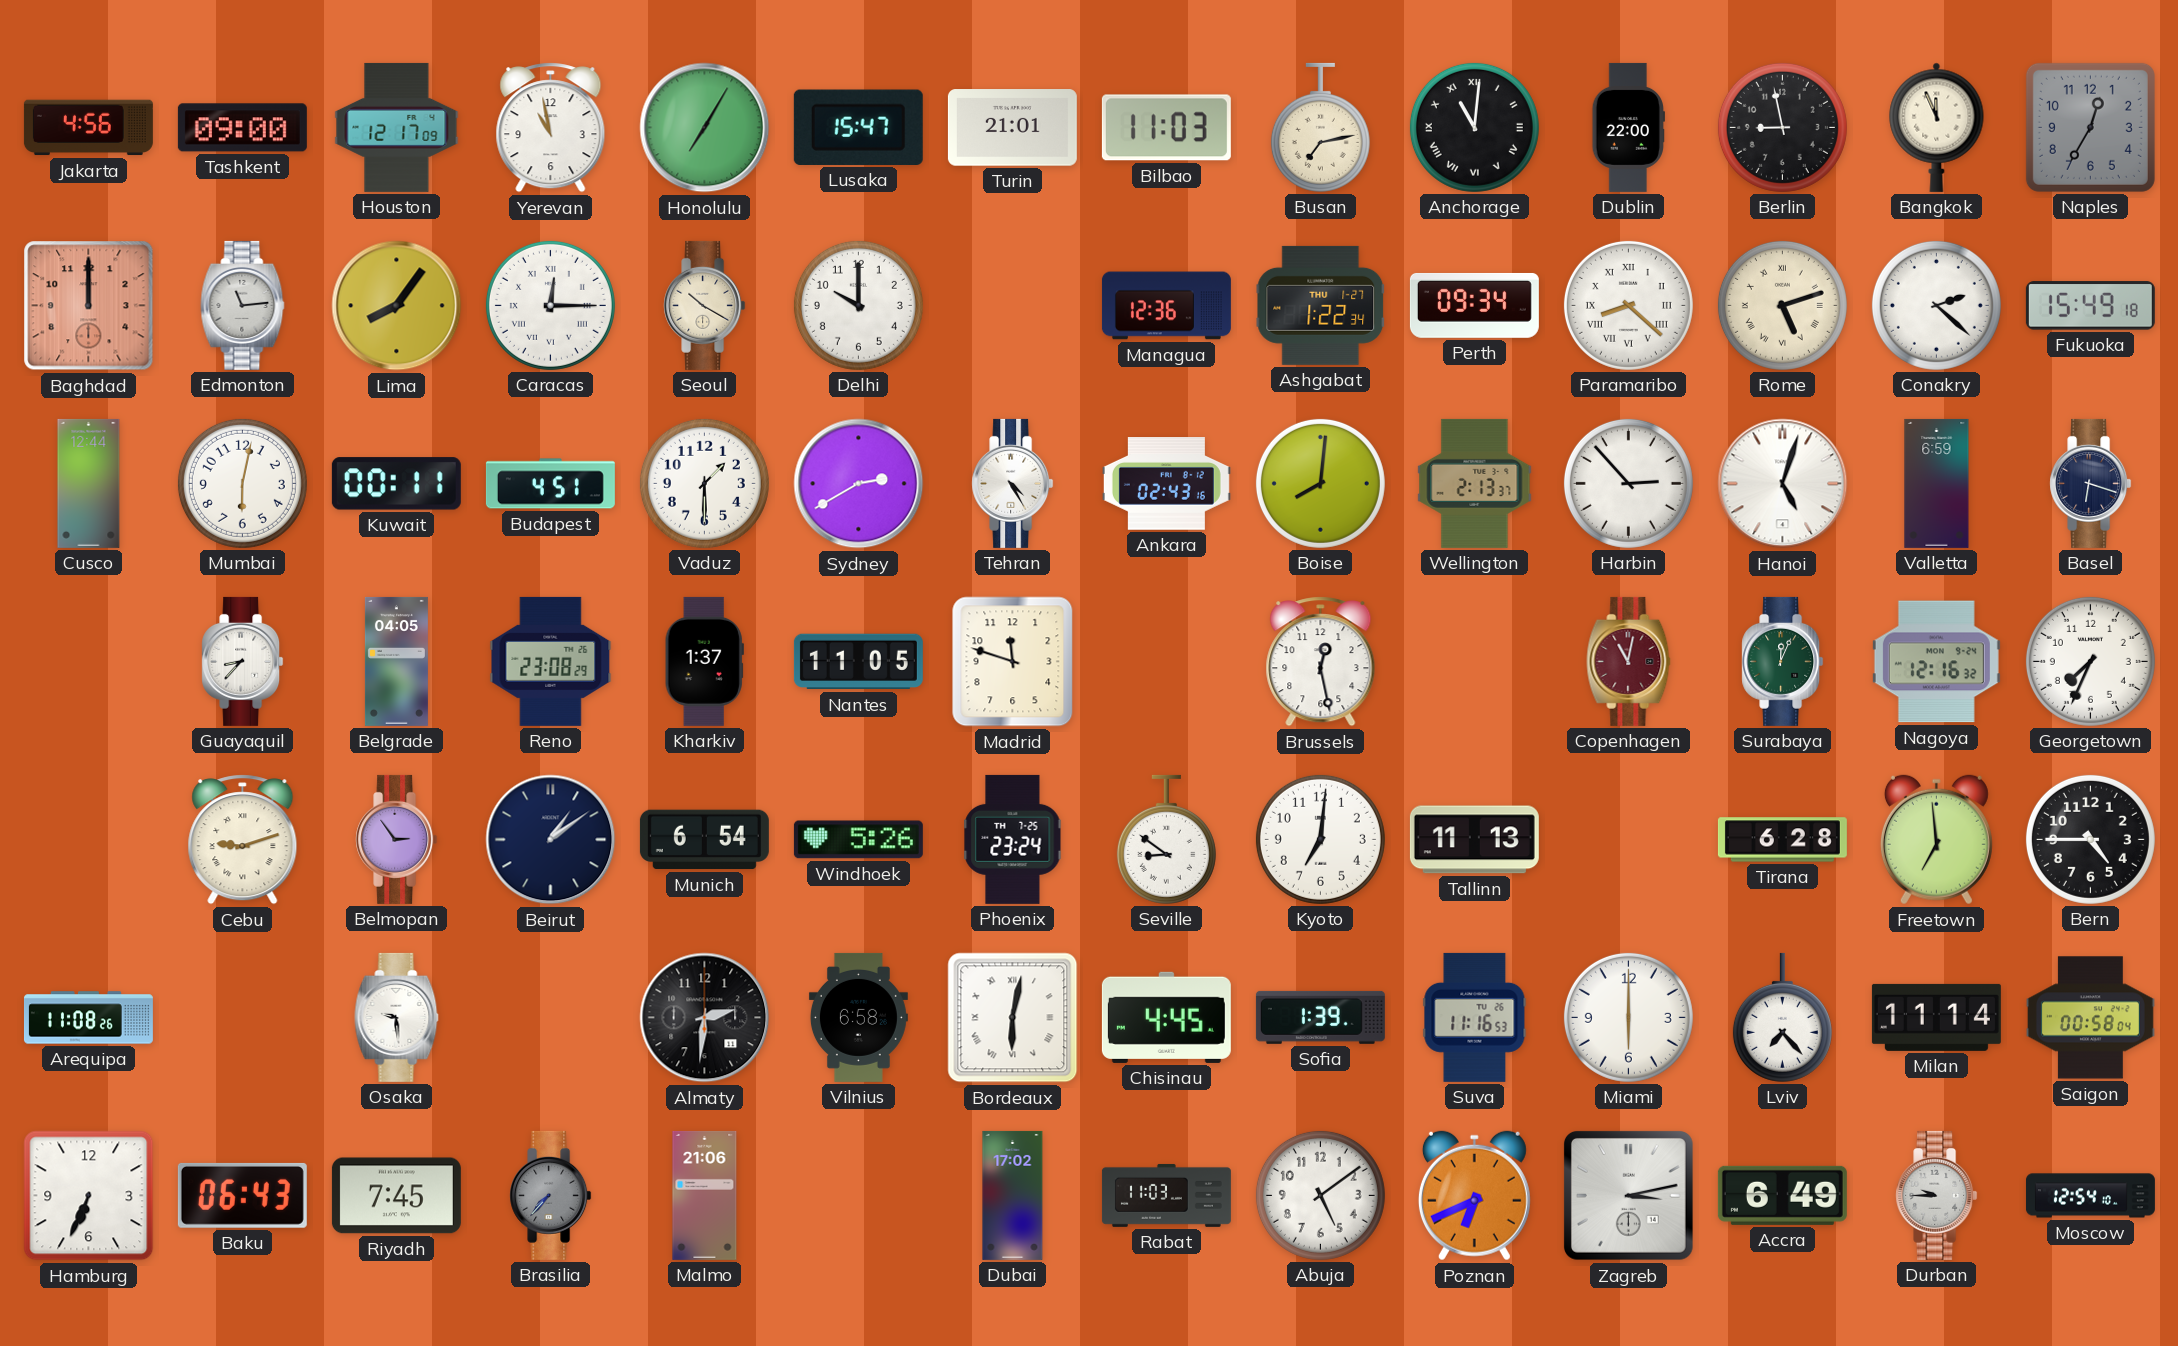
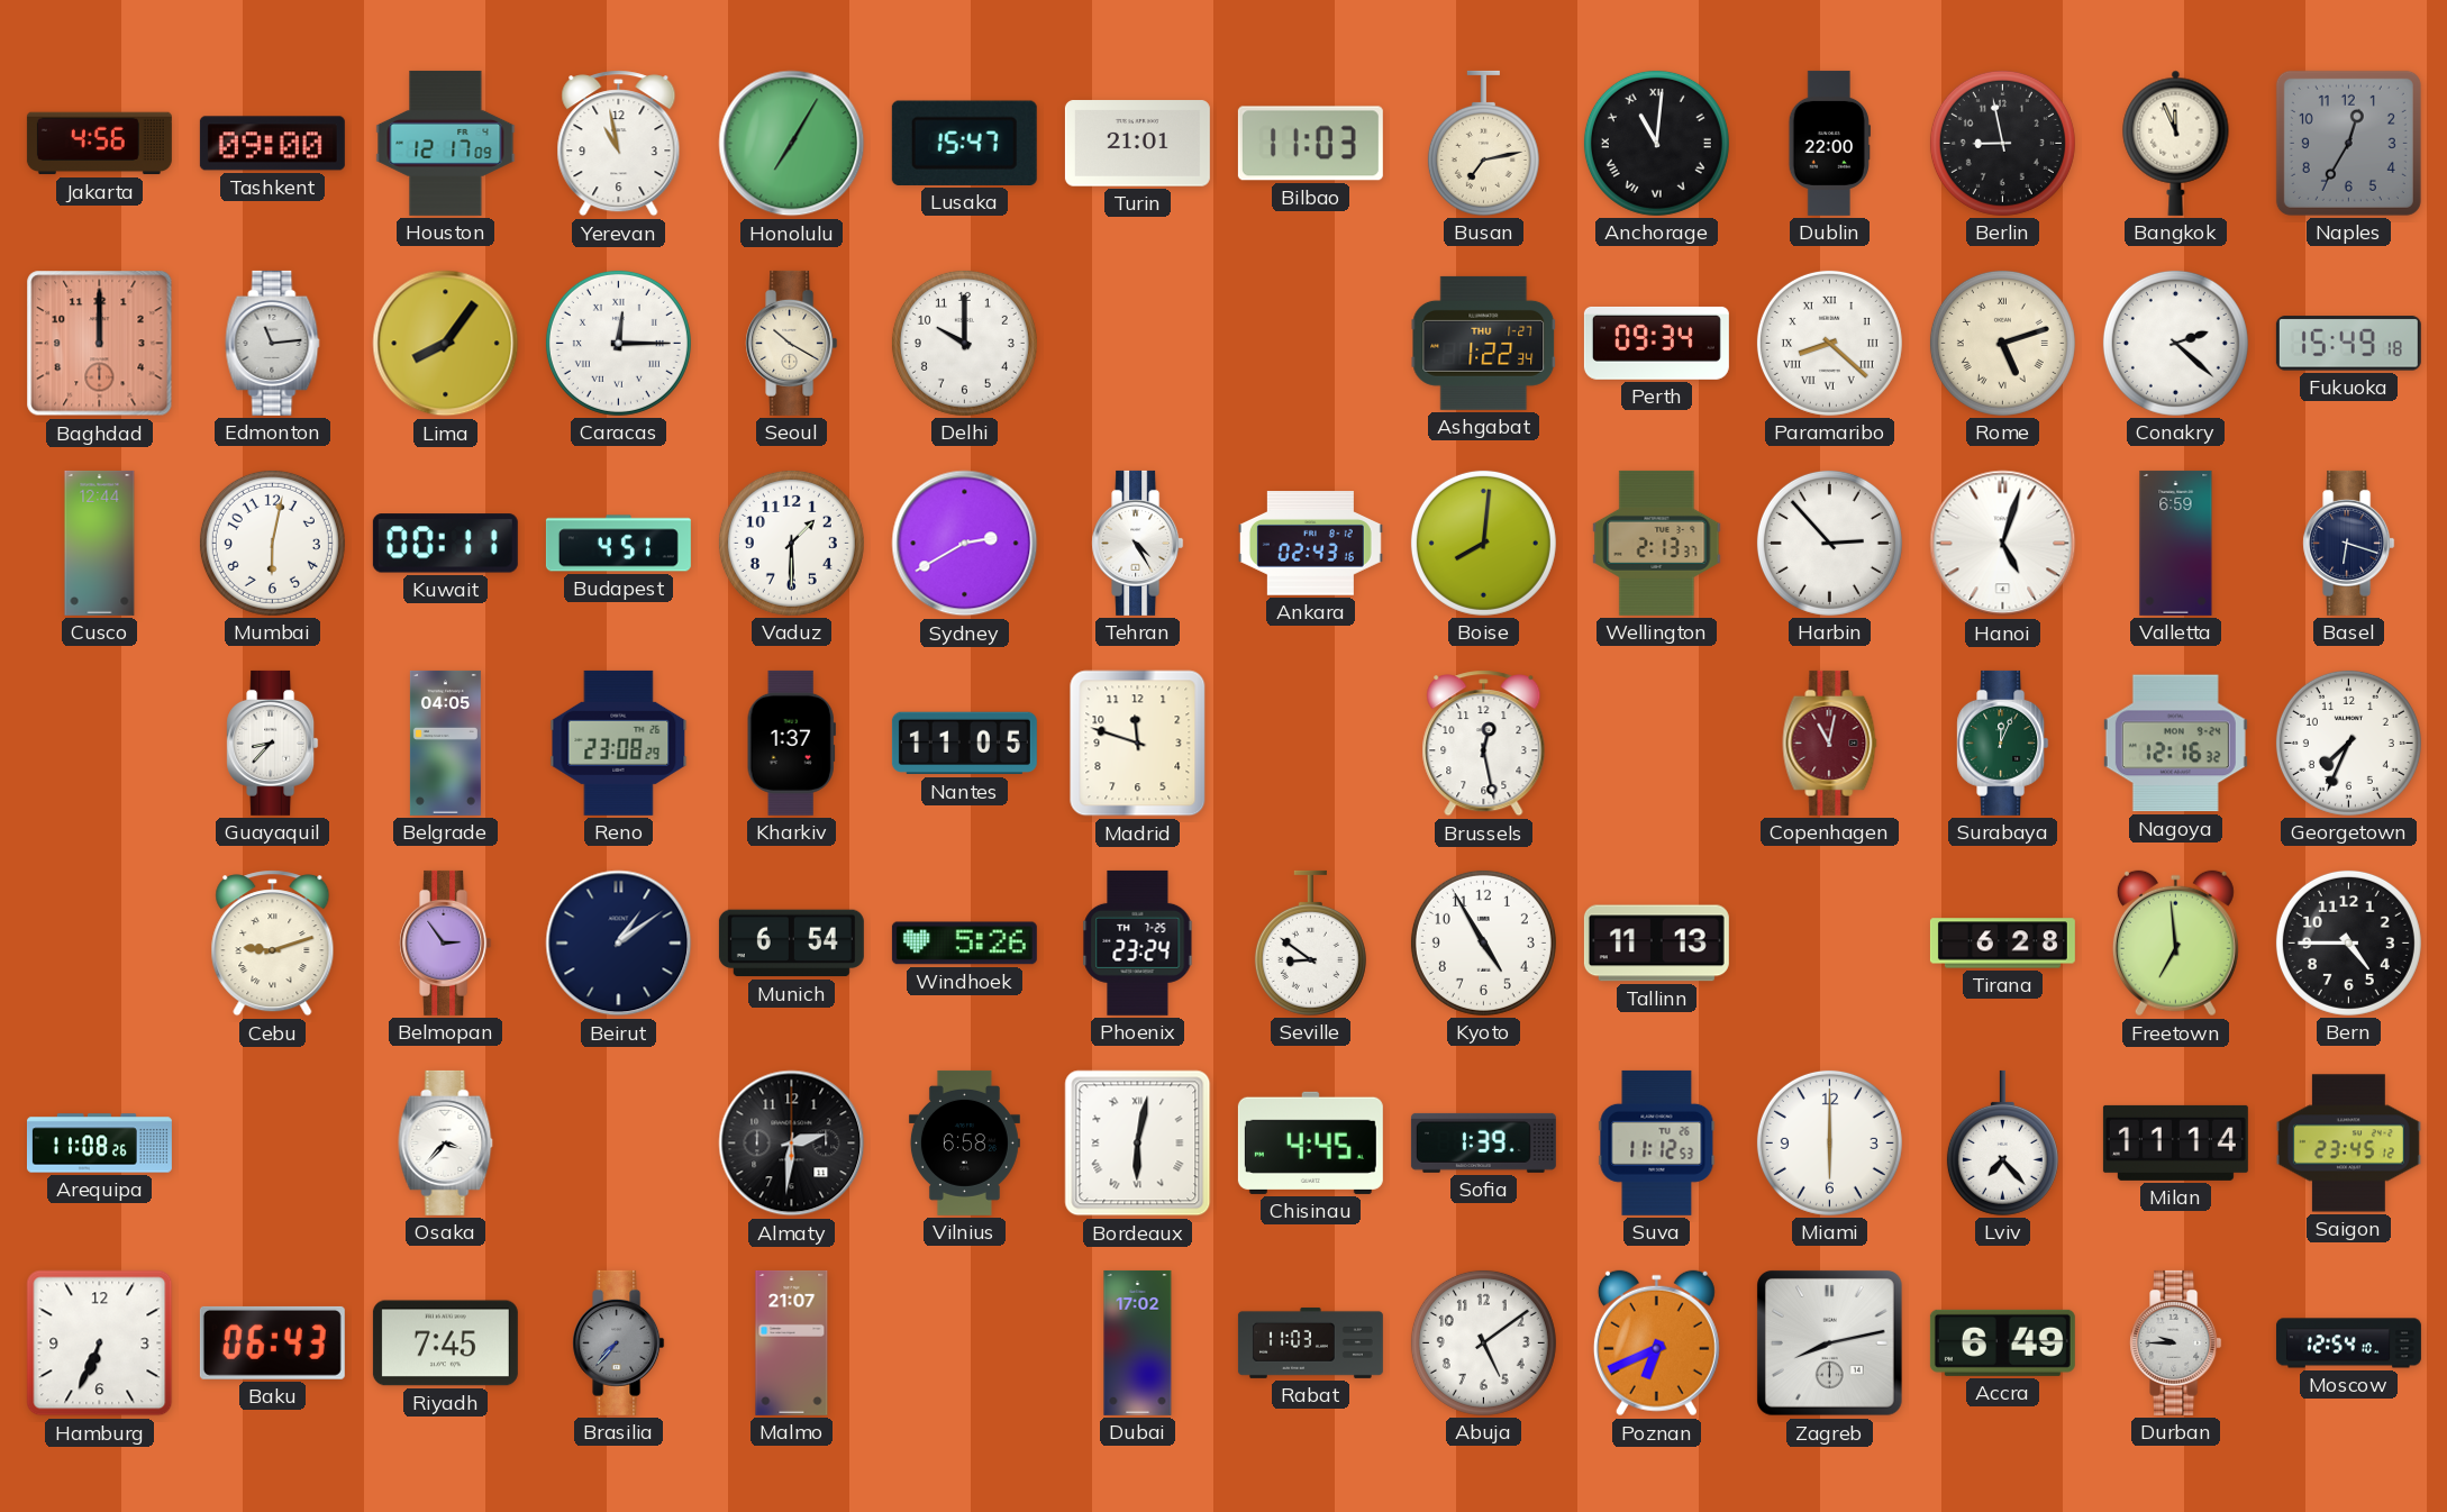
Managua: 12:36 -> none
Kyoto: 7:01 -> 4:55
Osaka: 9:29 -> 3:37
Suva: 11:16 -> 11:12
Saigon: 00:58 -> 23:45
Malmo: 21:06 -> 21:07
Zagreb: 3:13 -> 8:13
